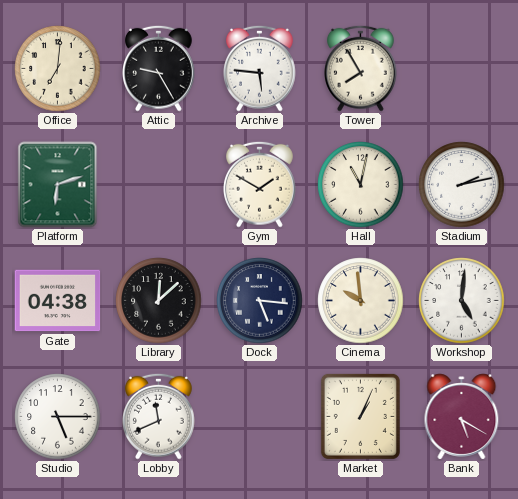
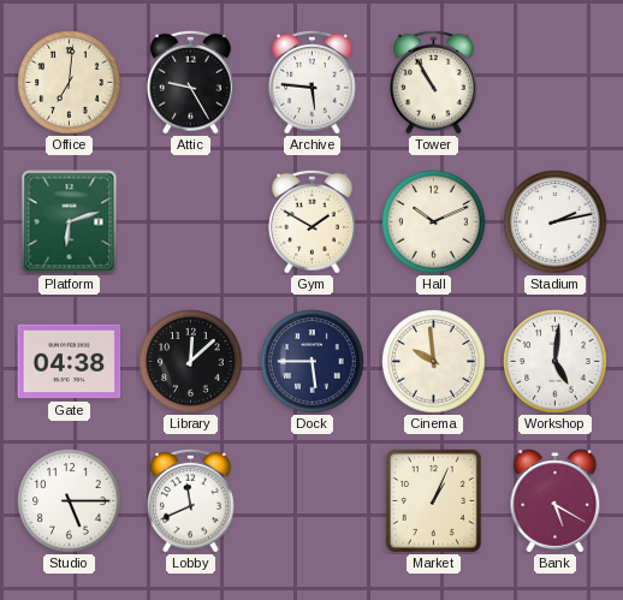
Tower: 7:55 -> 10:55
Hall: 11:02 -> 10:11
Dock: 5:16 -> 5:45
